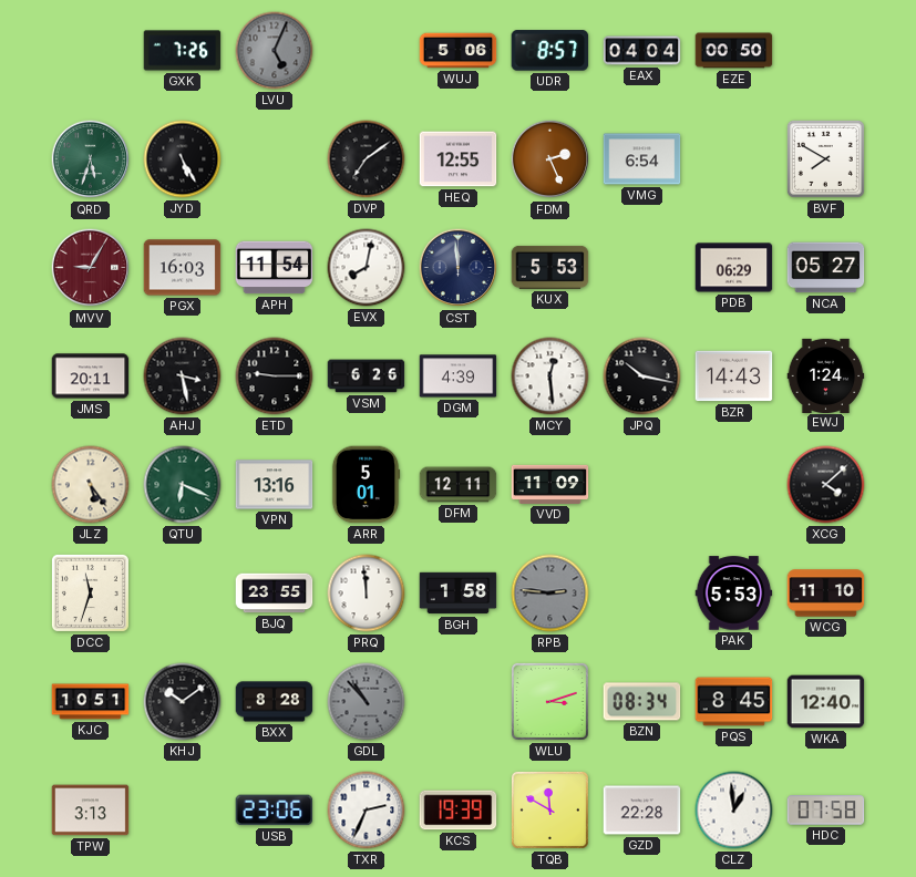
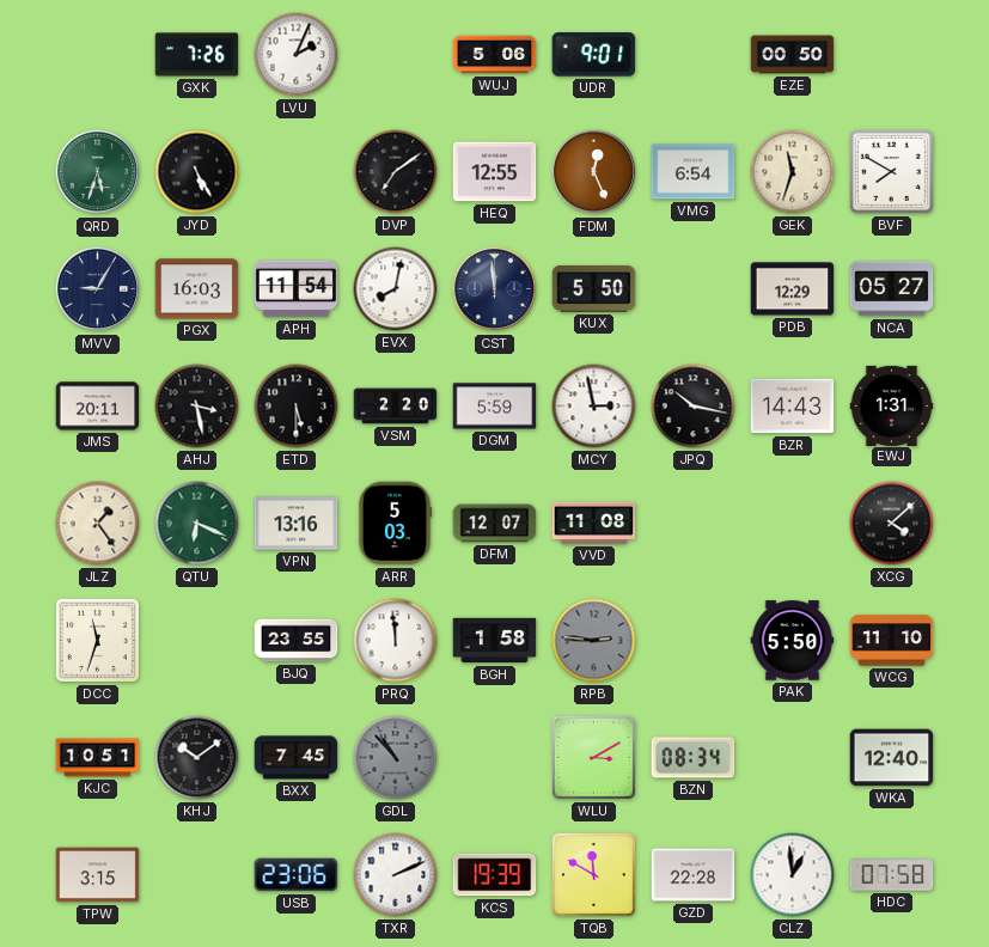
LVU: 5:04 -> 2:04
LVU dial: grey -> white
UDR: 8:57 -> 9:01
EAX: 04:04 -> none
FDM: 2:26 -> 12:26
GEK: none -> 11:33
MVV dial: burgundy -> navy
KUX: 5:53 -> 5:50
PDB: 06:29 -> 12:29
ETD: 9:15 -> 5:30
VSM: 6:26 -> 2:20
DGM: 4:39 -> 5:59
MCY: 12:29 -> 2:58
EWJ: 1:24 -> 1:31
JLZ: 5:24 -> 1:24
ARR: 5:01 -> 5:03
DFM: 12:11 -> 12:07
VVD: 11:09 -> 11:08
PAK: 5:53 -> 5:50
BXX: 8:28 -> 7:45
WLU: 3:12 -> 3:10
PQS: 8:45 -> none
TPW: 3:13 -> 3:15
TXR: 2:34 -> 2:11
